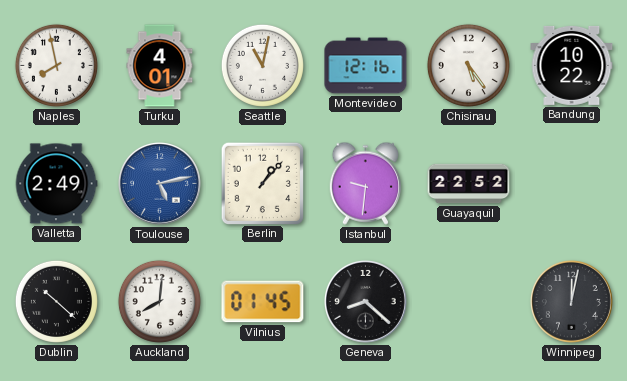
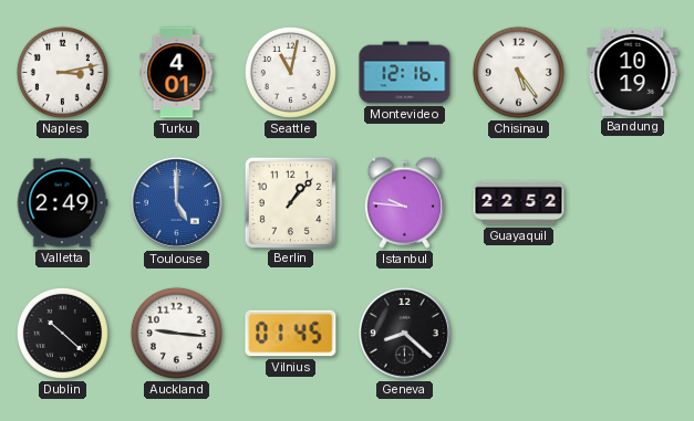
Naples: 7:58 -> 3:13
Bandung: 10:22 -> 10:19
Toulouse: 5:13 -> 5:00
Istanbul: 9:31 -> 9:46
Auckland: 8:01 -> 9:16
Winnipeg: 12:02 -> none
